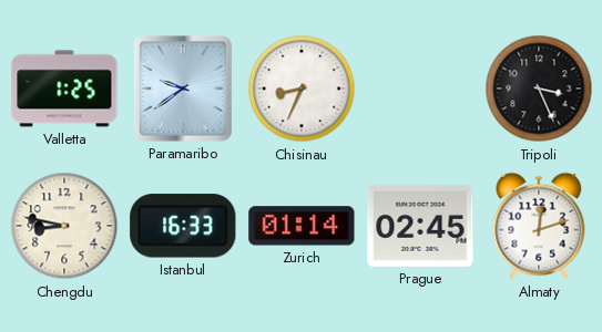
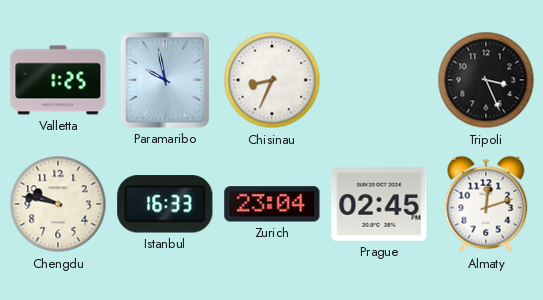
Paramaribo: 9:39 -> 9:58
Chengdu: 8:47 -> 9:47
Zurich: 01:14 -> 23:04
